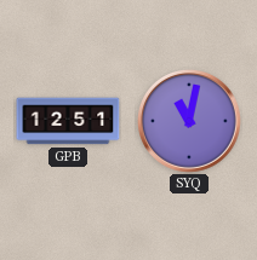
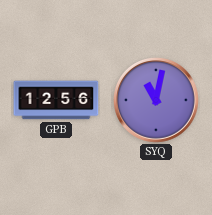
GPB: 12:51 -> 12:56
